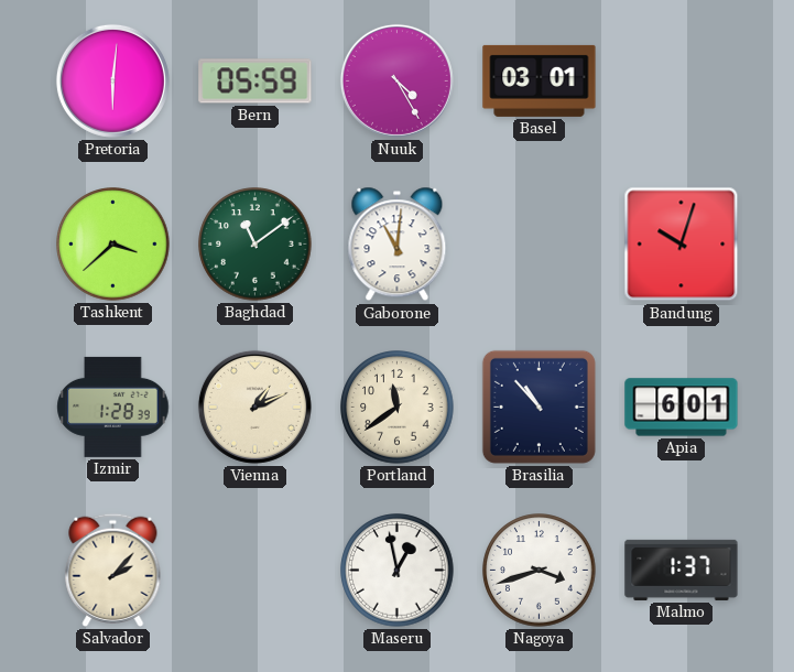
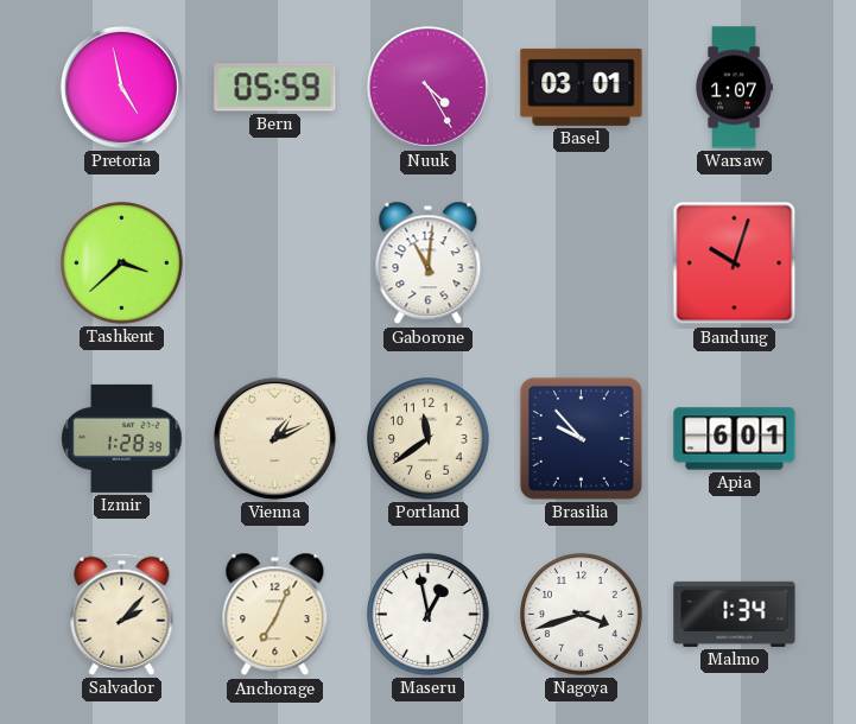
Pretoria: 6:01 -> 4:58
Warsaw: none -> 1:07
Baghdad: 11:09 -> none
Brasilia: 10:53 -> 9:53
Anchorage: none -> 7:04
Malmo: 1:37 -> 1:34
